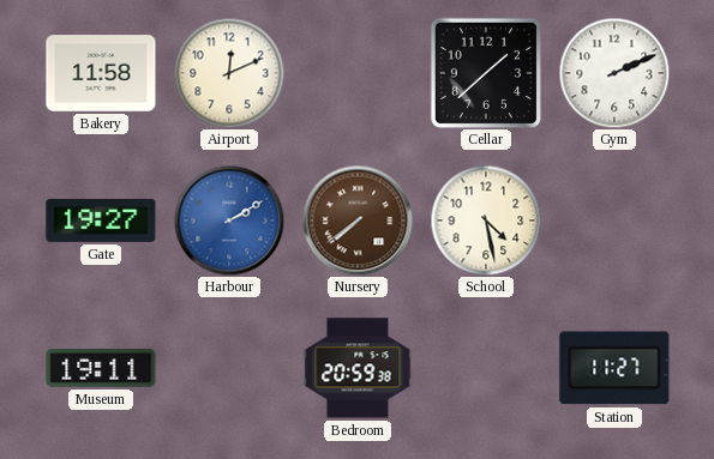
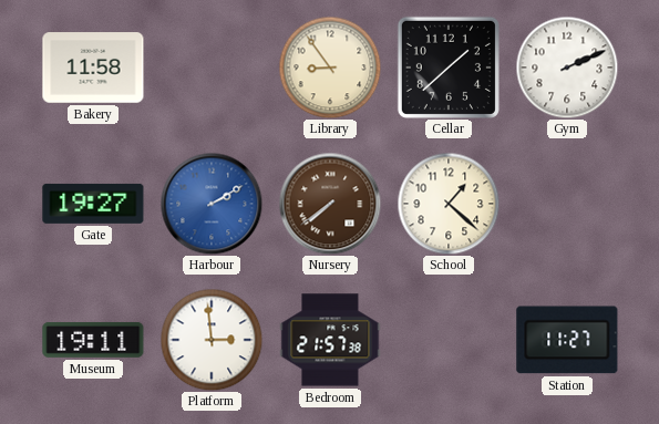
Airport: 12:11 -> none
Library: none -> 8:54
School: 4:28 -> 1:22
Platform: none -> 2:59
Bedroom: 20:59 -> 21:57
